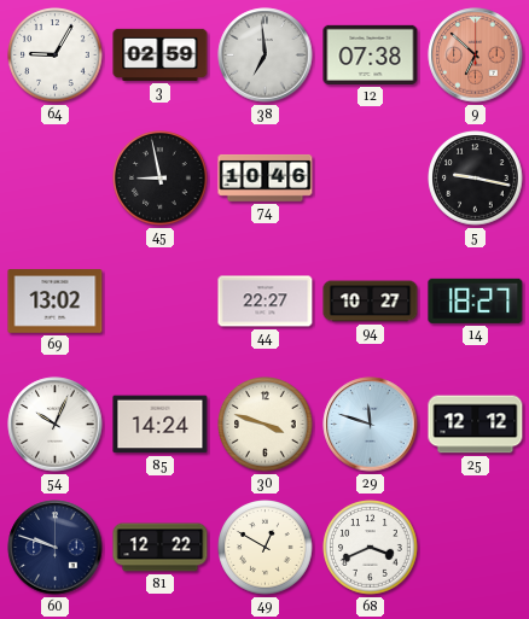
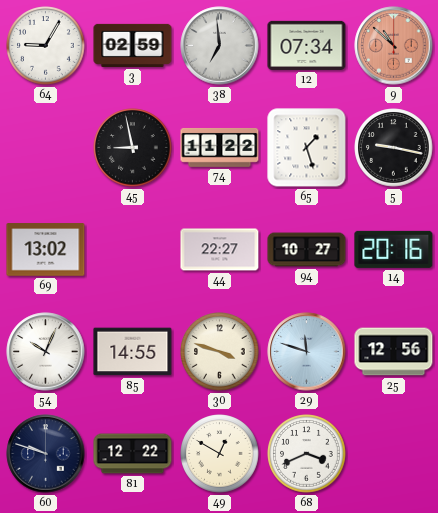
12: 07:38 -> 07:34
9: 6:52 -> 10:52
74: 10:46 -> 11:22
65: none -> 1:27
14: 18:27 -> 20:16
85: 14:24 -> 14:55
25: 12:12 -> 12:56
